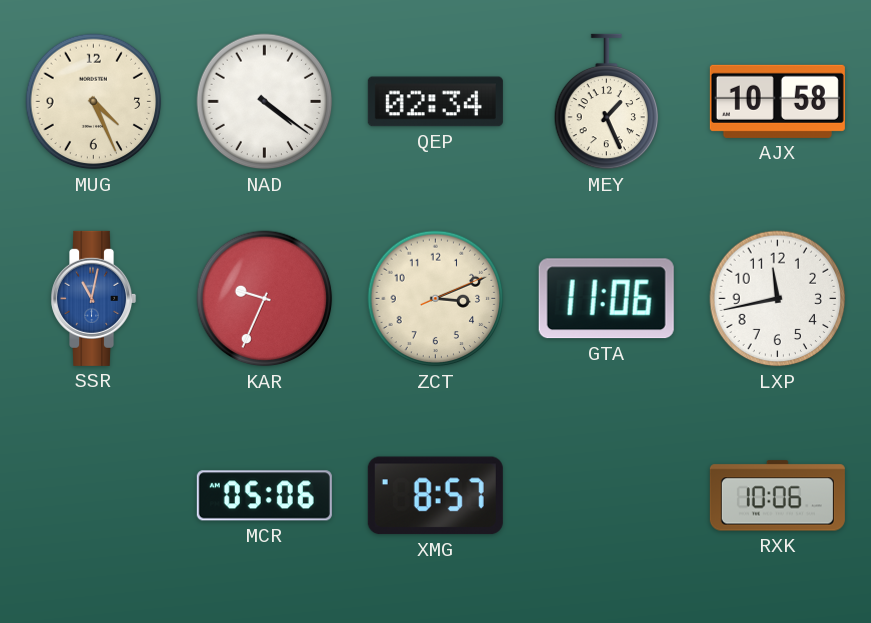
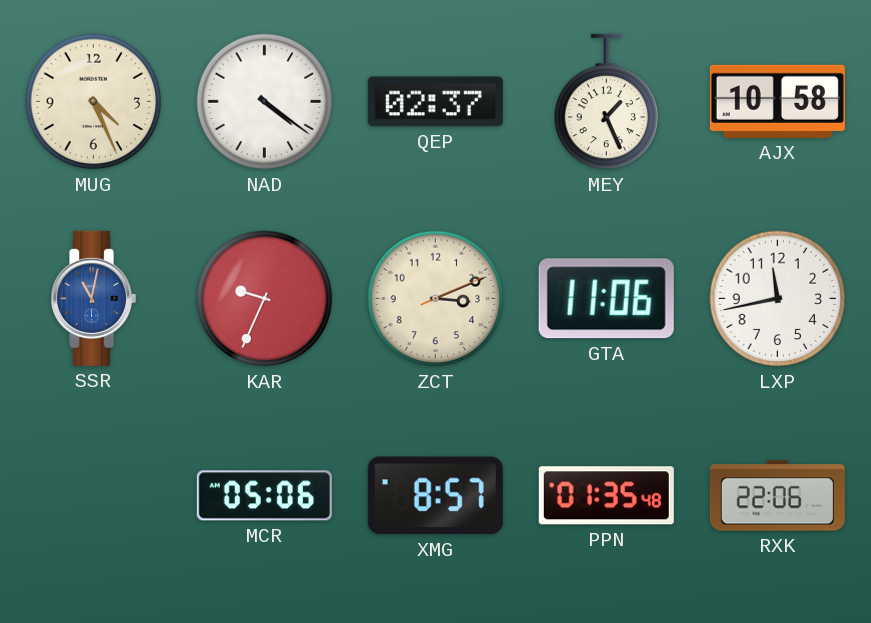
QEP: 02:34 -> 02:37
PPN: none -> 01:35
RXK: 10:06 -> 22:06
